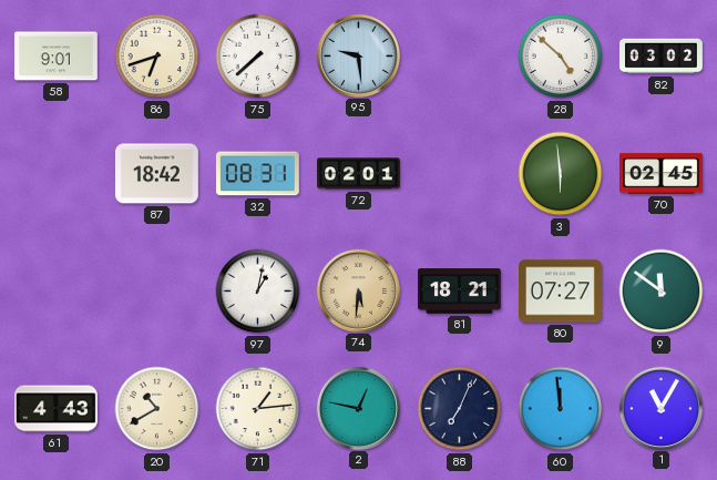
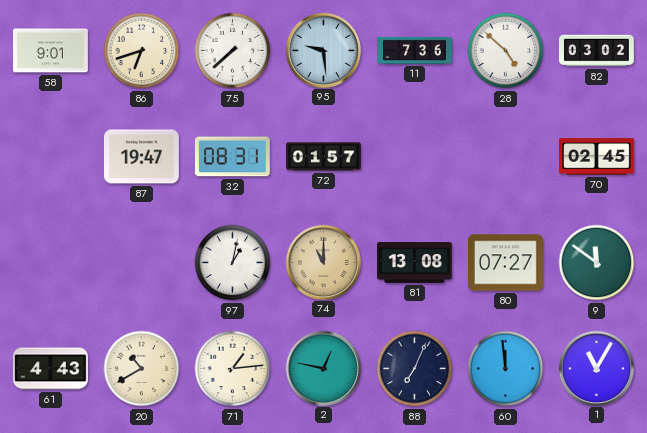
11: none -> 7:36
87: 18:42 -> 19:47
72: 02:01 -> 01:57
3: 5:59 -> none
74: 5:31 -> 11:00
81: 18:21 -> 13:08
